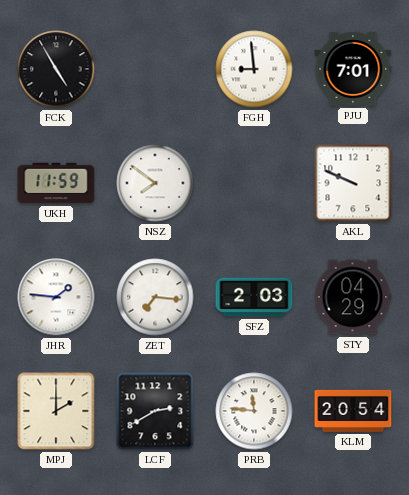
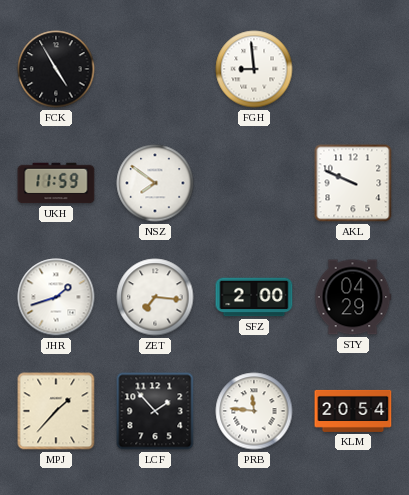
PJU: 7:01 -> none
JHR: 1:46 -> 1:42
SFZ: 2:03 -> 2:00
MPJ: 2:00 -> 1:37
LCF: 2:40 -> 1:53
